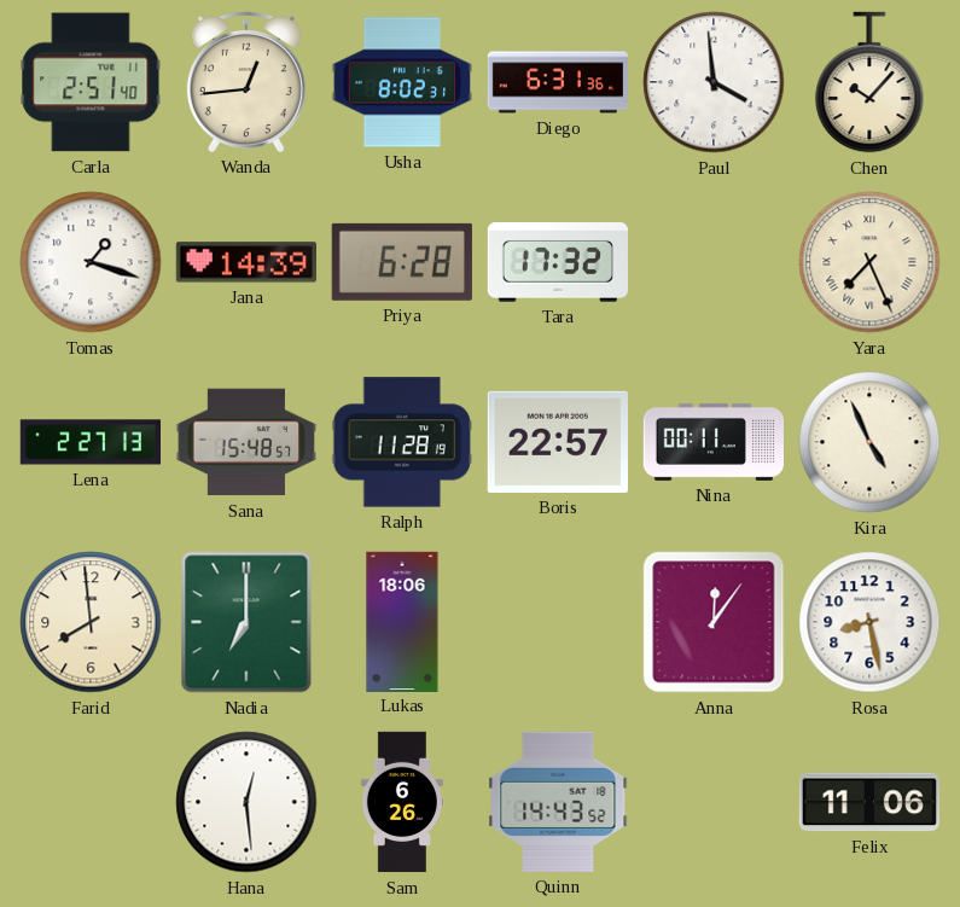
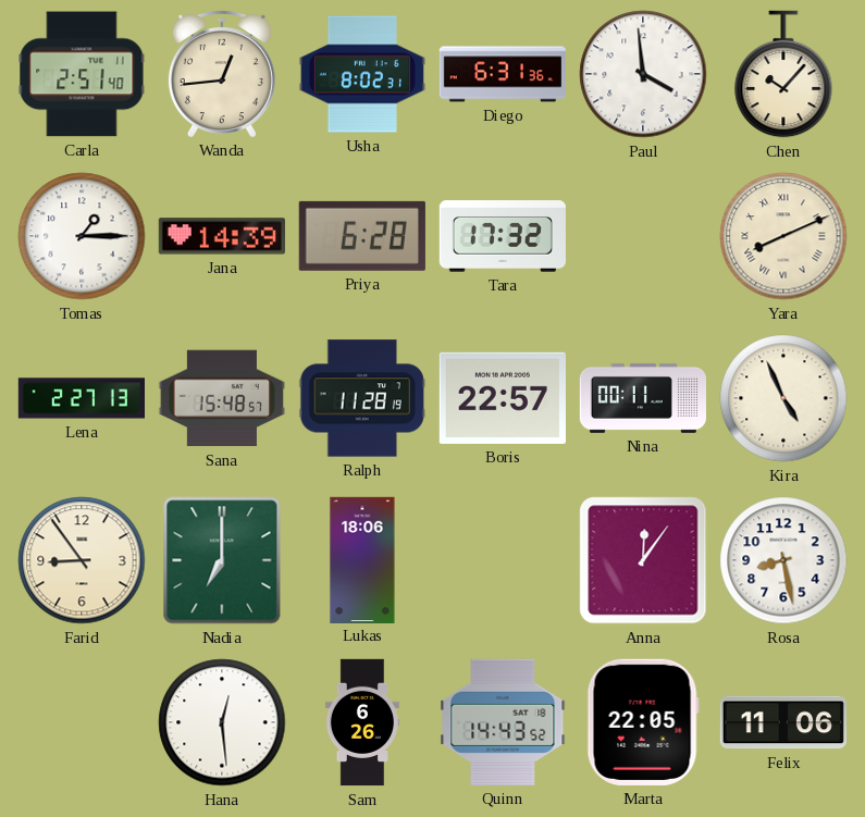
Tomas: 1:18 -> 1:15
Yara: 7:26 -> 8:11
Farid: 7:59 -> 8:54
Marta: none -> 22:05
